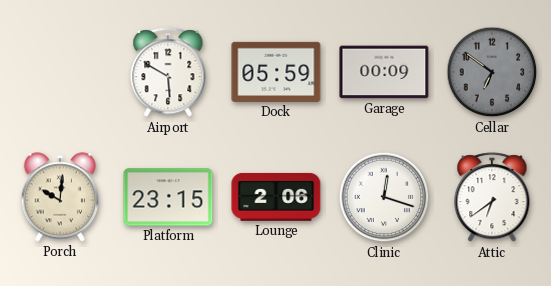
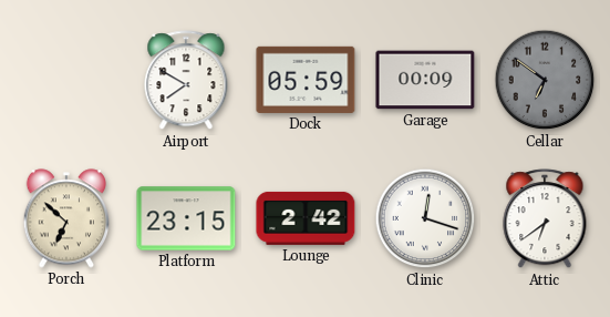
Airport: 5:50 -> 7:50
Porch: 10:01 -> 6:52
Lounge: 2:06 -> 2:42
